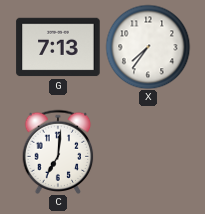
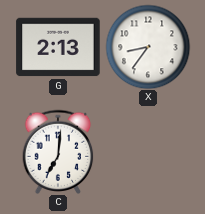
G: 7:13 -> 2:13
X: 7:36 -> 8:36
